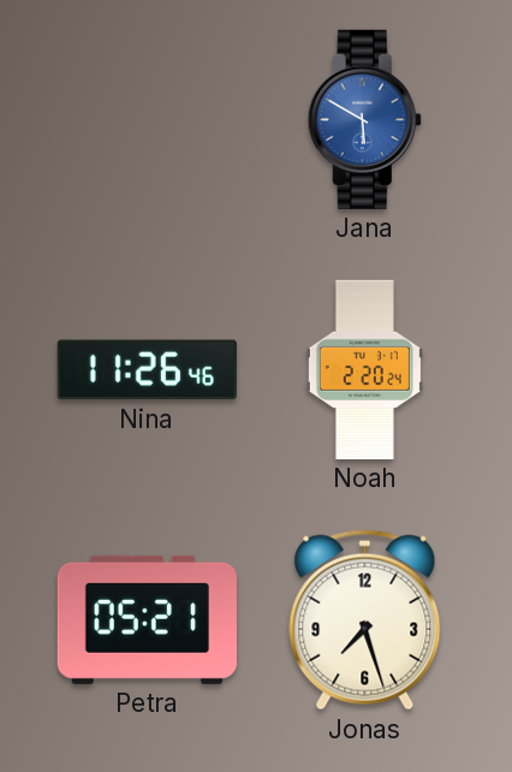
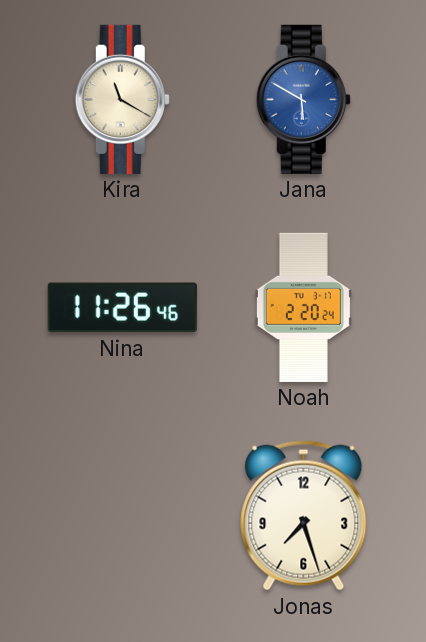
Kira: none -> 11:20
Petra: 05:21 -> none
